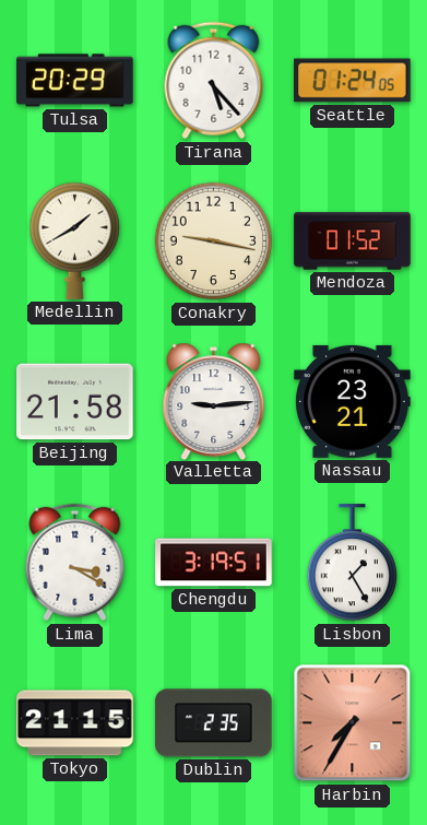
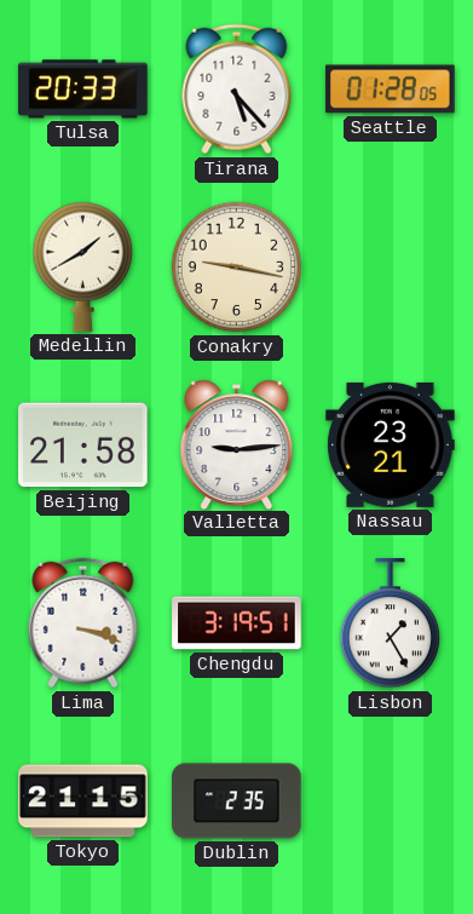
Tulsa: 20:29 -> 20:33
Seattle: 01:24 -> 01:28
Mendoza: 01:52 -> none
Lima: 3:20 -> 3:18
Harbin: 7:35 -> none
